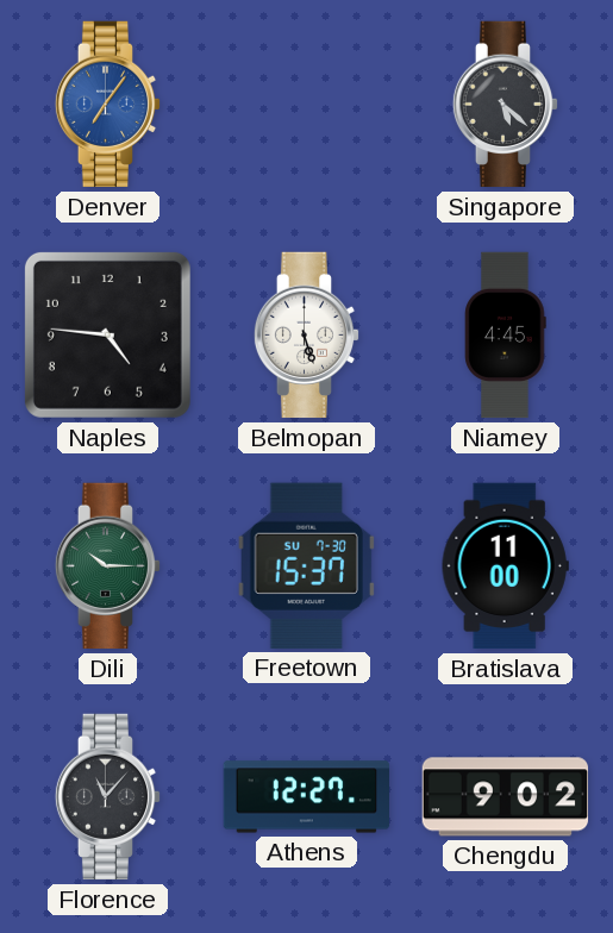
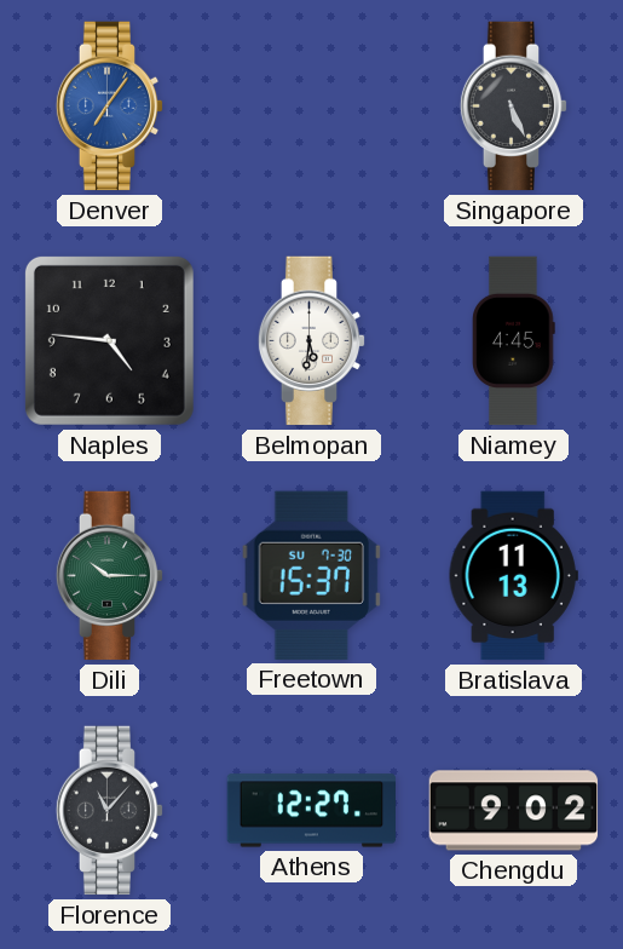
Singapore: 5:22 -> 5:26
Belmopan: 5:27 -> 5:31
Bratislava: 11:00 -> 11:13
